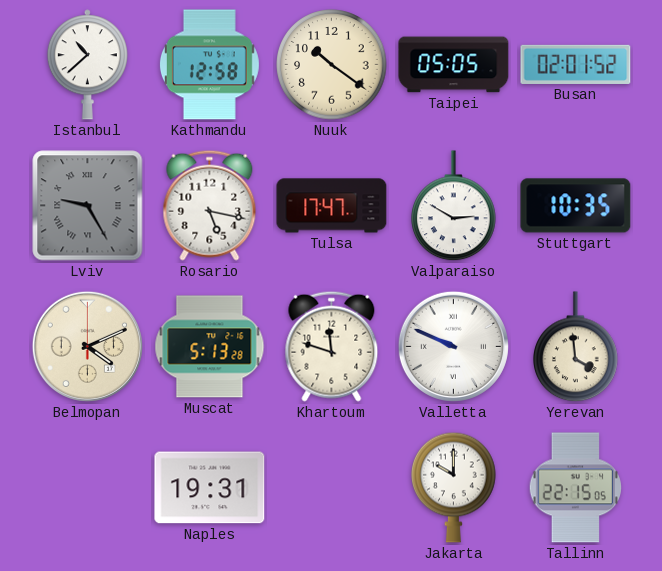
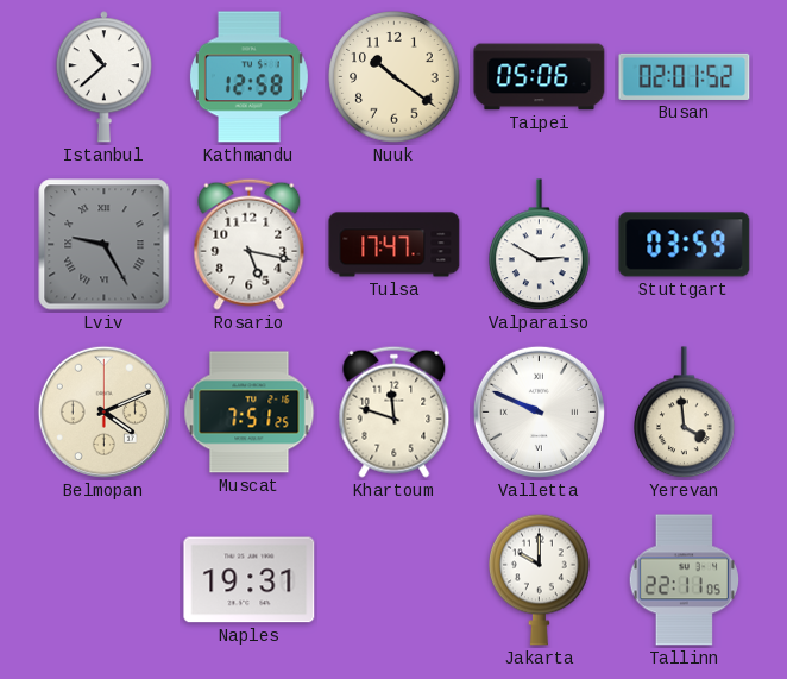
Taipei: 05:05 -> 05:06
Stuttgart: 10:35 -> 03:59
Muscat: 5:13 -> 7:51
Tallinn: 22:15 -> 22:11
